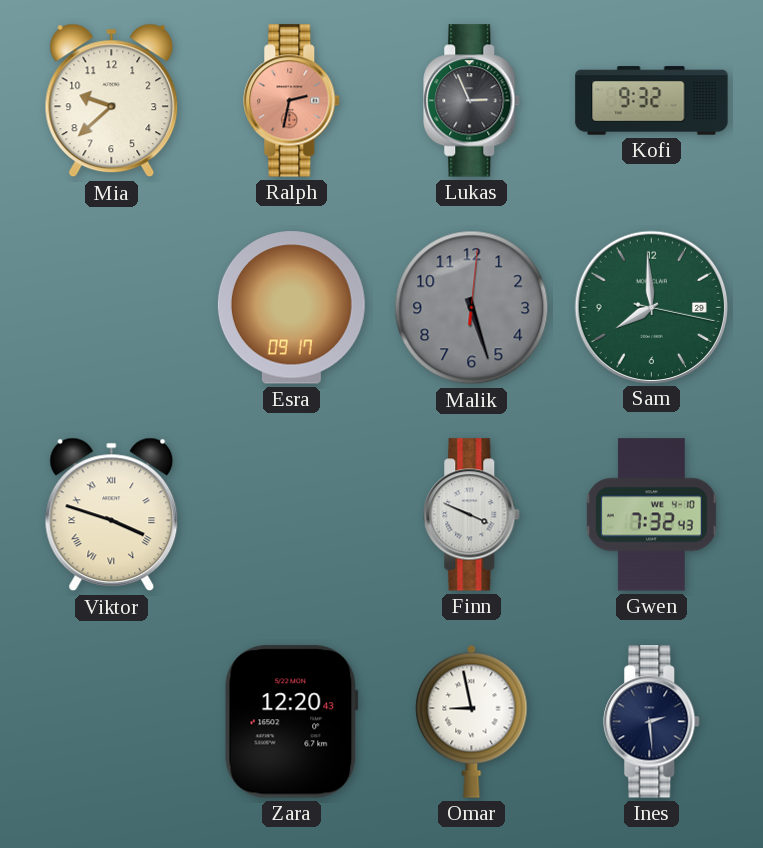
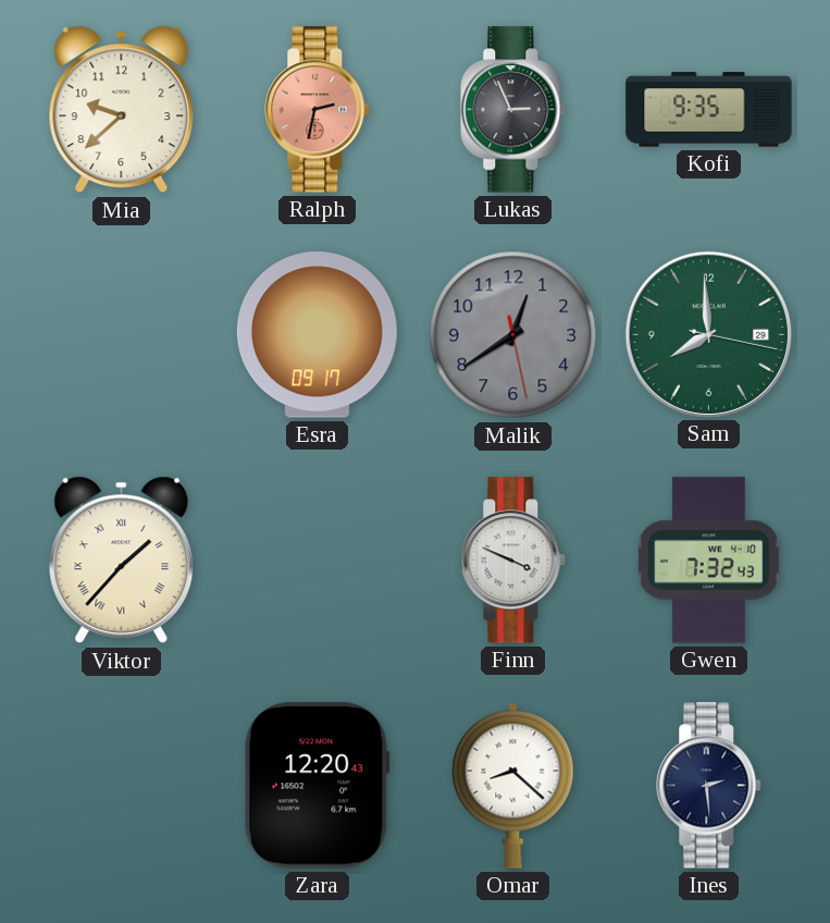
Kofi: 9:32 -> 9:35
Malik: 5:27 -> 12:39
Viktor: 3:48 -> 1:37
Omar: 8:58 -> 8:22
